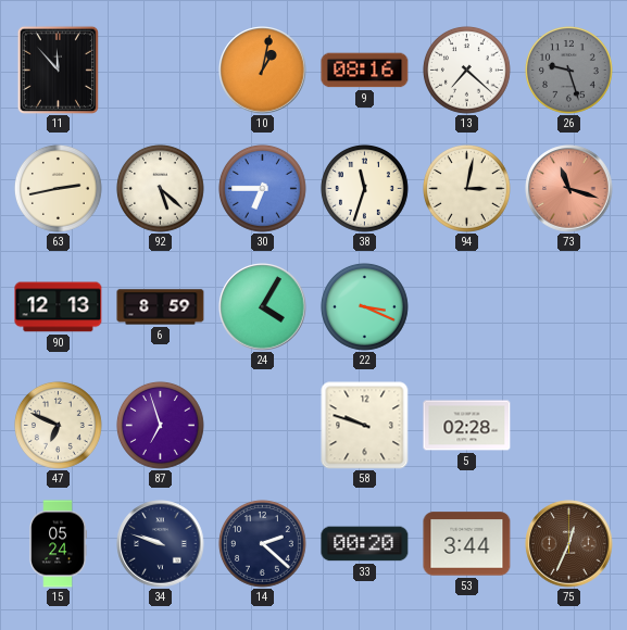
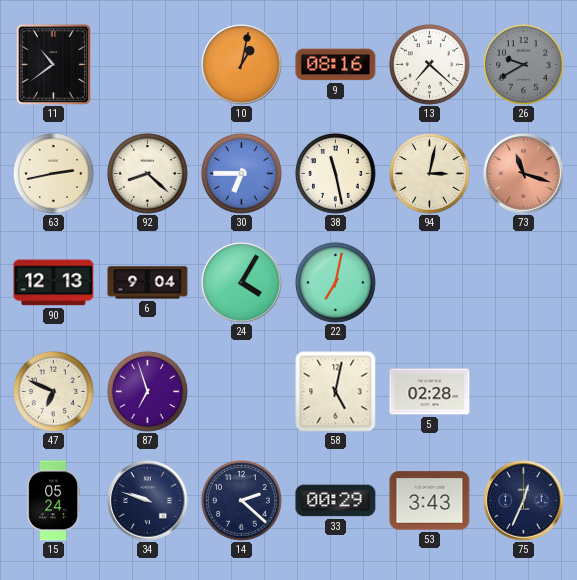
11: 11:53 -> 10:39
26: 9:27 -> 9:40
92: 5:22 -> 8:22
38: 11:33 -> 11:28
6: 8:59 -> 9:04
22: 3:19 -> 7:02
58: 9:48 -> 5:02
33: 00:20 -> 00:29
53: 3:44 -> 3:43
75 dial: brown -> navy
